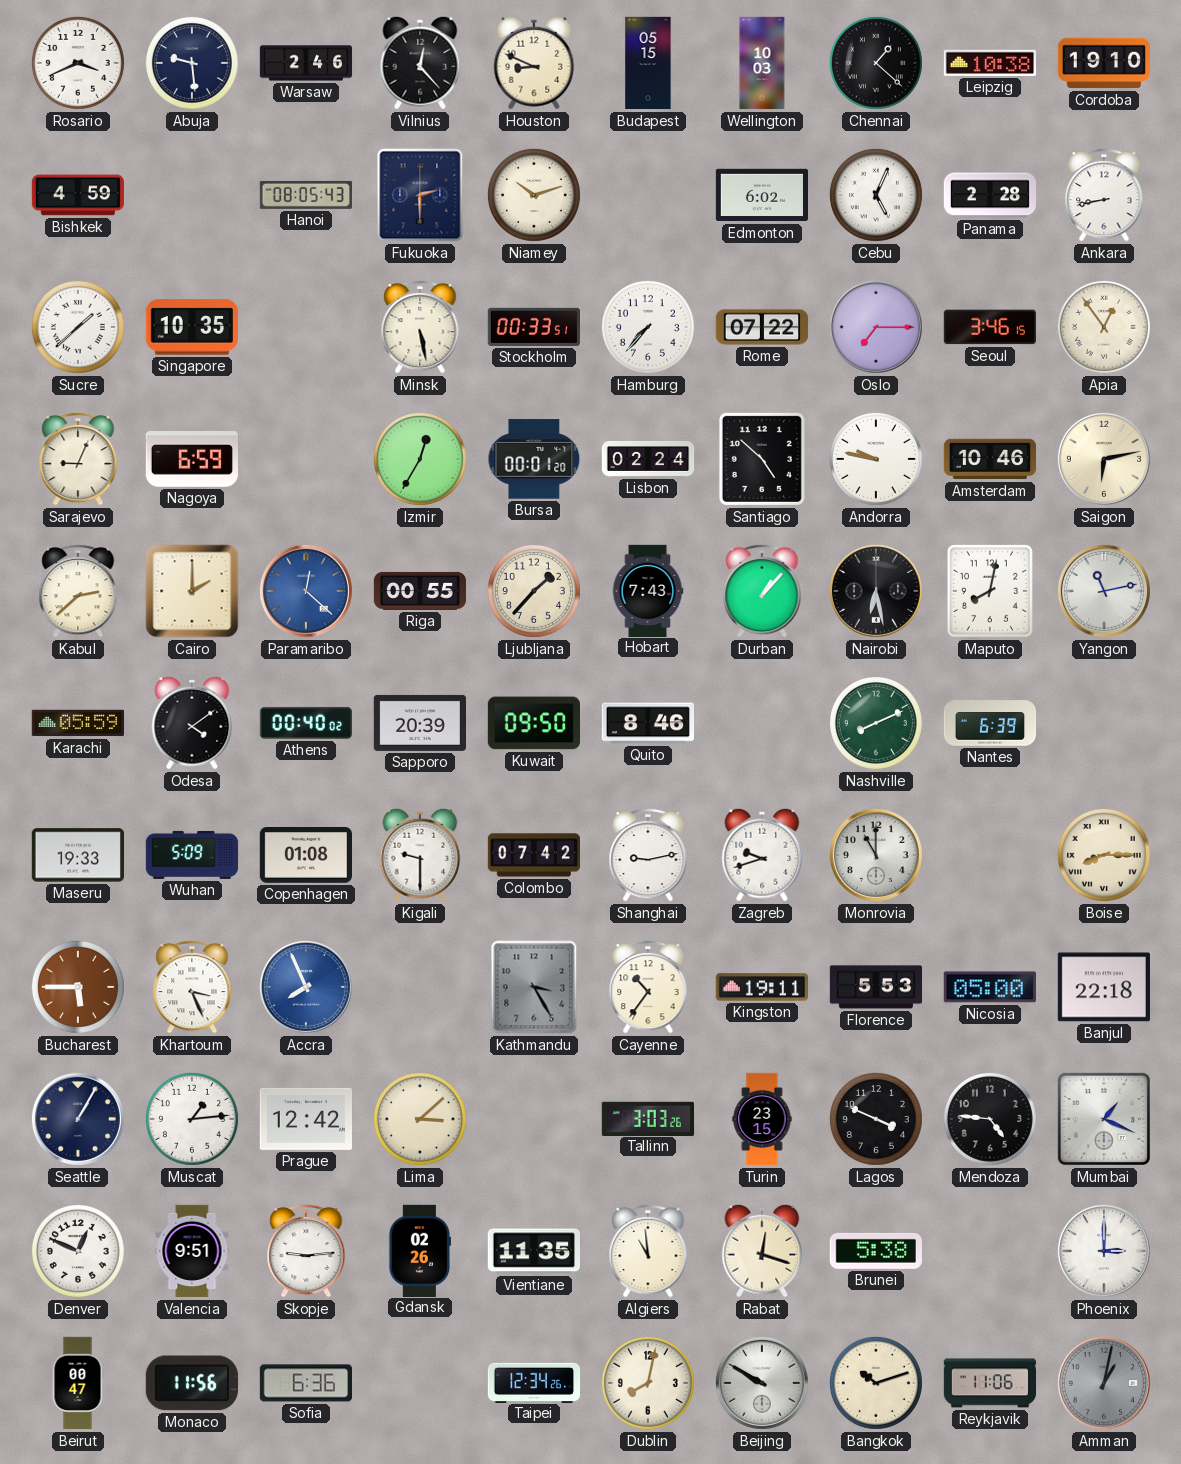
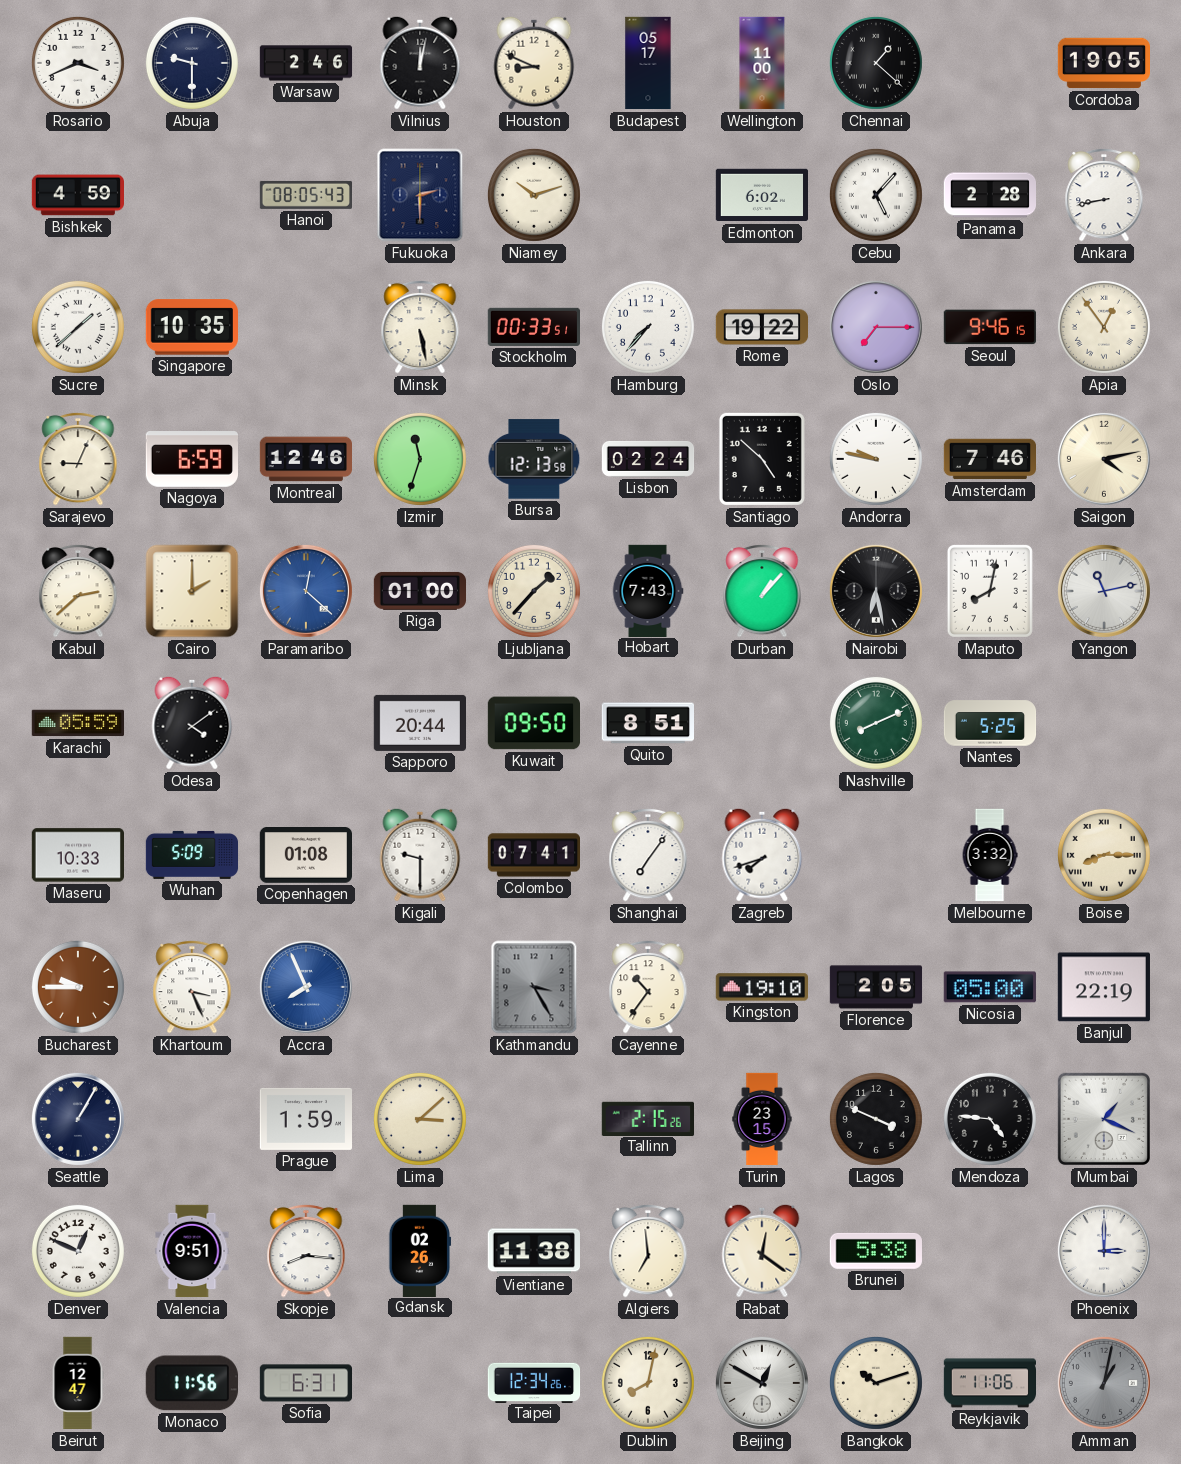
Abuja: 9:29 -> 9:30
Vilnius: 12:23 -> 12:02
Budapest: 05:15 -> 05:17
Wellington: 10:03 -> 11:00
Leipzig: 10:38 -> none
Cordoba: 19:10 -> 19:05
Cebu: 5:04 -> 5:07
Rome: 07:22 -> 19:22
Seoul: 3:46 -> 9:46
Montreal: none -> 12:46
Izmir: 12:35 -> 11:33
Bursa: 00:01 -> 12:13
Amsterdam: 10:46 -> 7:46
Saigon: 6:13 -> 4:13
Riga: 00:55 -> 01:00
Athens: 00:40 -> none
Sapporo: 20:39 -> 20:44
Quito: 8:46 -> 8:51
Nantes: 6:39 -> 5:25
Maseru: 19:33 -> 10:33
Colombo: 07:42 -> 07:41
Shanghai: 9:13 -> 7:06
Zagreb: 9:42 -> 7:42
Monrovia: 11:00 -> none
Melbourne: none -> 3:32
Bucharest: 5:45 -> 9:45
Kingston: 19:11 -> 19:10
Florence: 5:53 -> 2:05
Banjul: 22:18 -> 22:19
Muscat: 1:14 -> none
Prague: 12:42 -> 1:59
Tallinn: 3:03 -> 2:15
Skopje: 9:14 -> 8:16
Vientiane: 11:35 -> 11:38
Algiers: 10:59 -> 6:59
Rabat: 12:18 -> 12:21
Beirut: 00:47 -> 12:47
Sofia: 6:36 -> 6:31
Beijing: 9:50 -> 12:50
